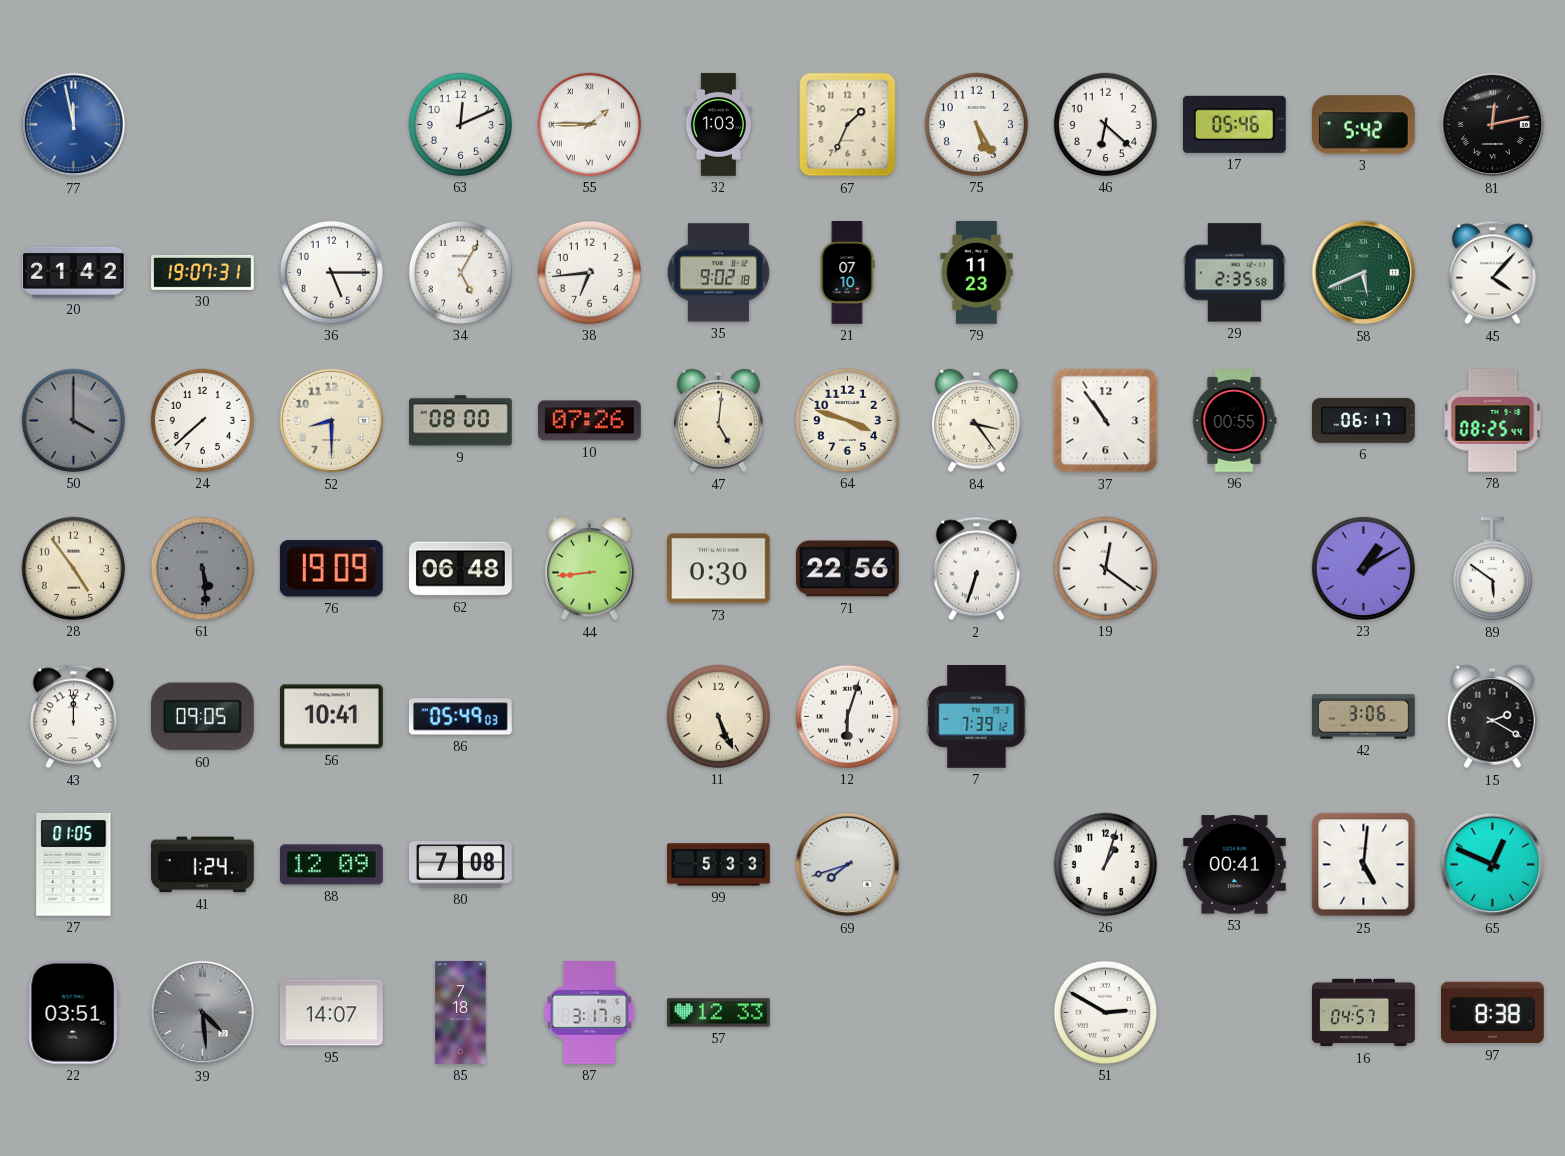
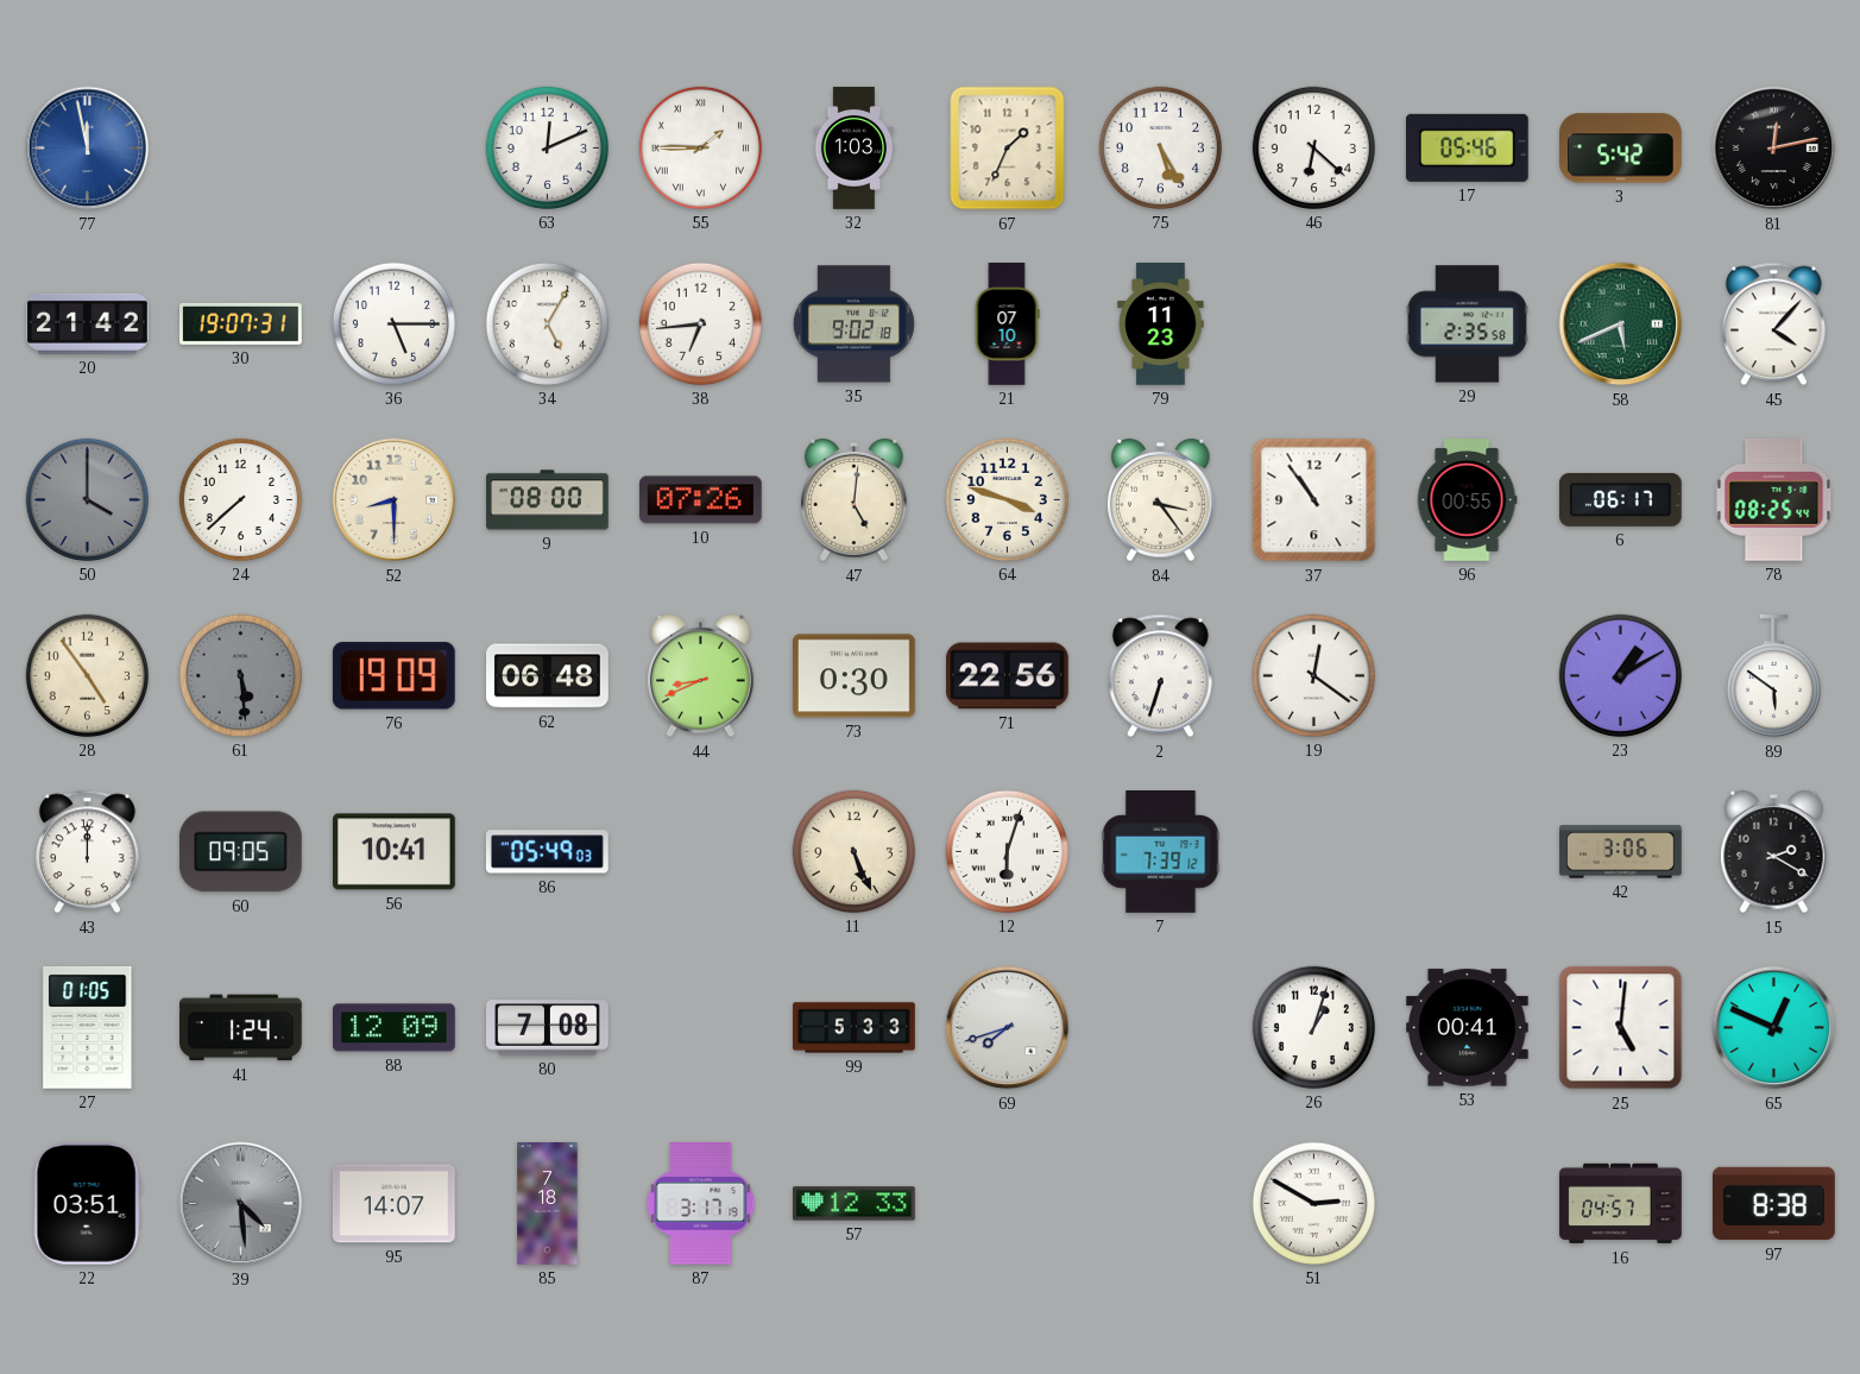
44: 8:44 -> 8:41
